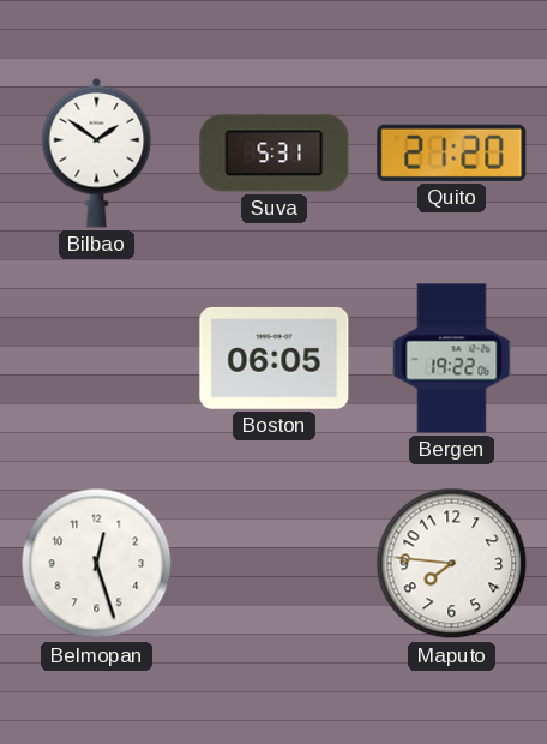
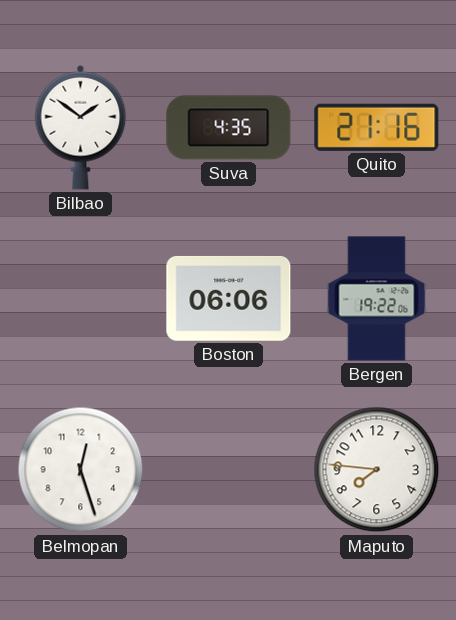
Suva: 5:31 -> 4:35
Quito: 21:20 -> 21:16
Boston: 06:05 -> 06:06
